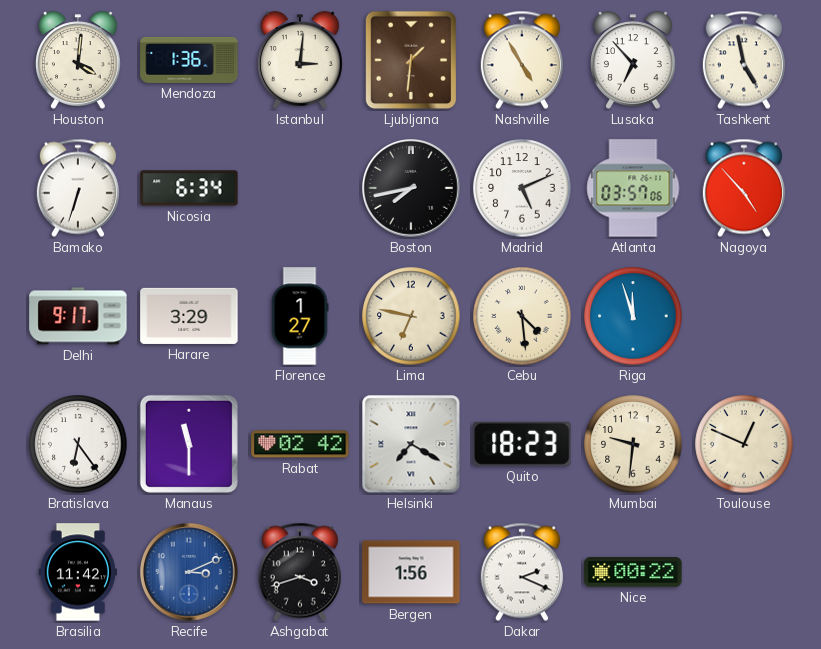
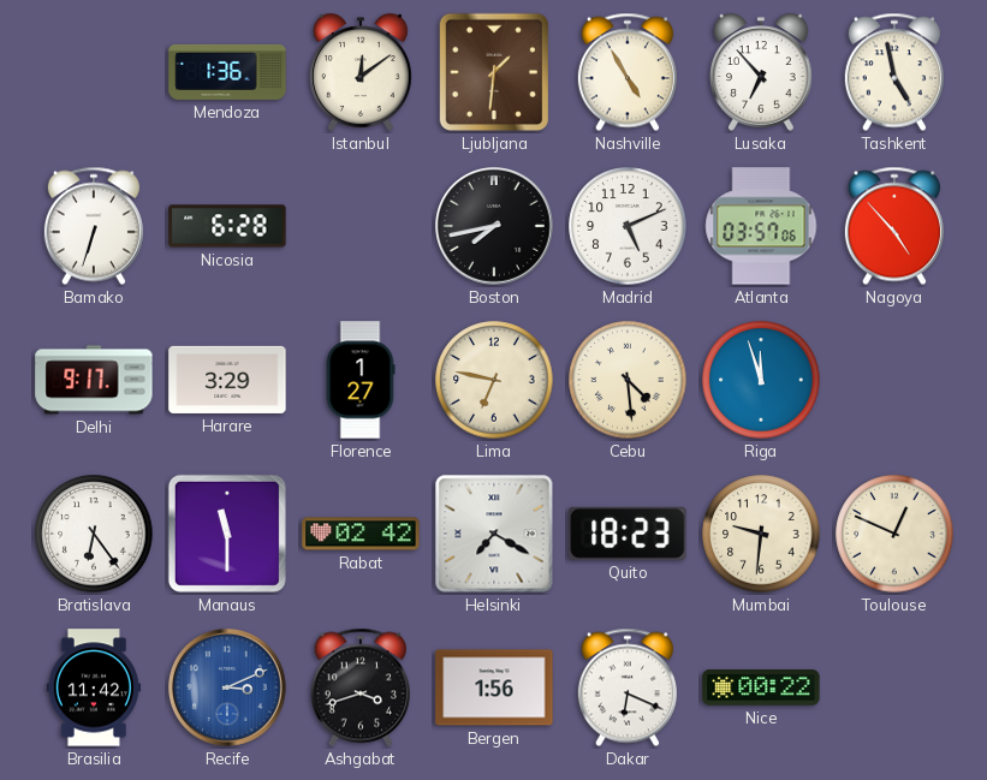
Houston: 4:01 -> none
Istanbul: 3:01 -> 12:09
Nicosia: 6:34 -> 6:28
Dakar: 2:19 -> 6:19
